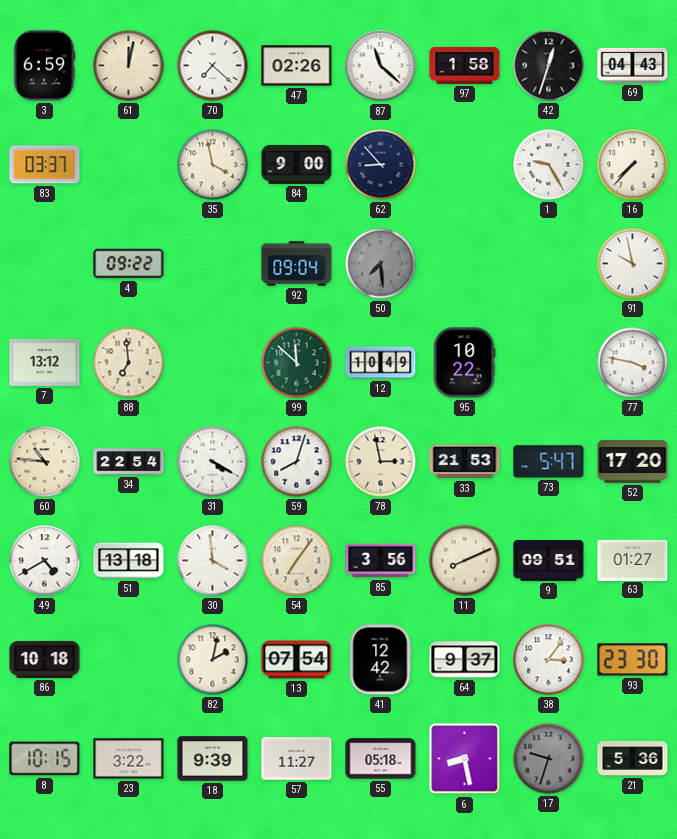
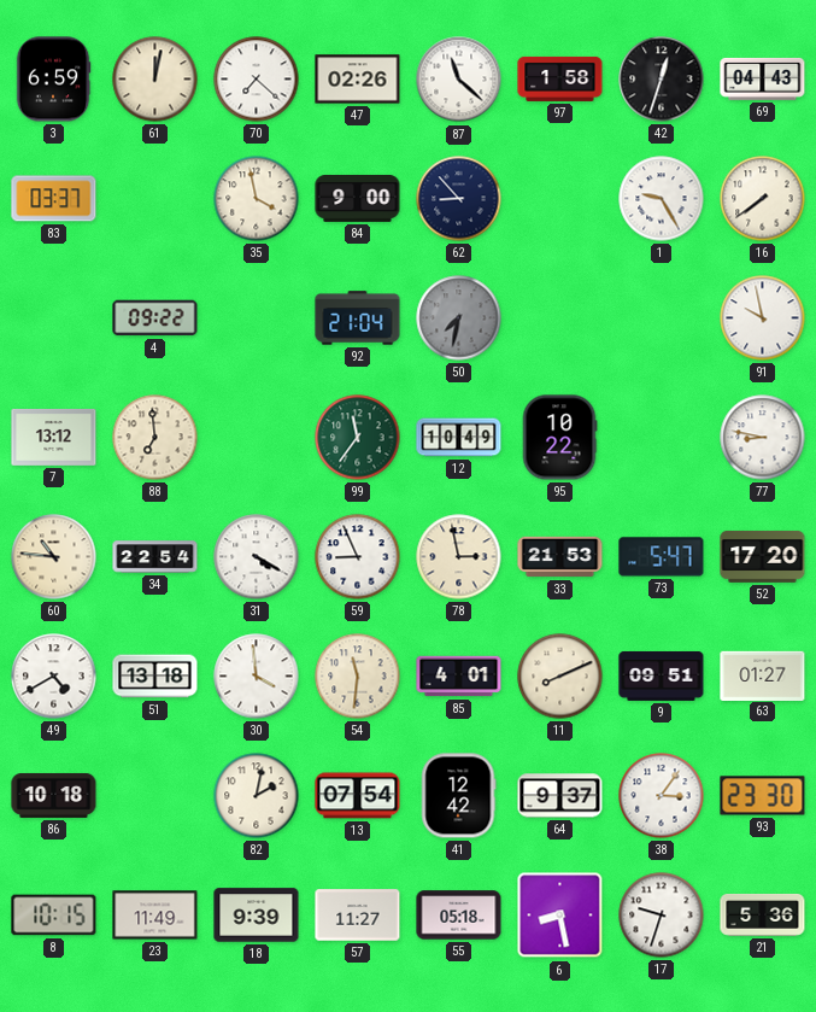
16: 7:37 -> 7:39
92: 09:04 -> 21:04
50: 7:29 -> 7:32
99: 11:52 -> 11:36
77: 3:47 -> 8:47
59: 8:03 -> 8:56
54: 7:06 -> 11:31
85: 3:56 -> 4:01
23: 3:22 -> 11:49
17 dial: grey -> white
